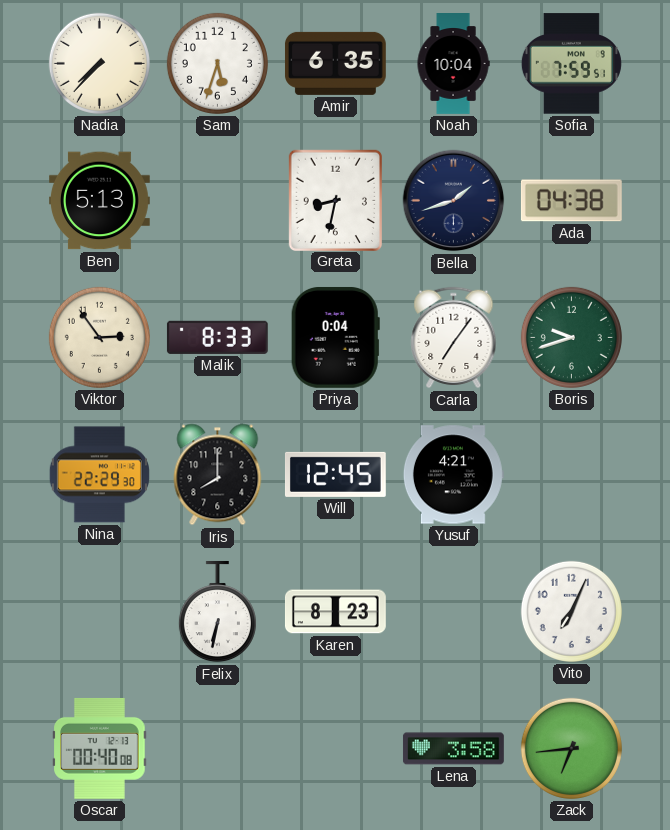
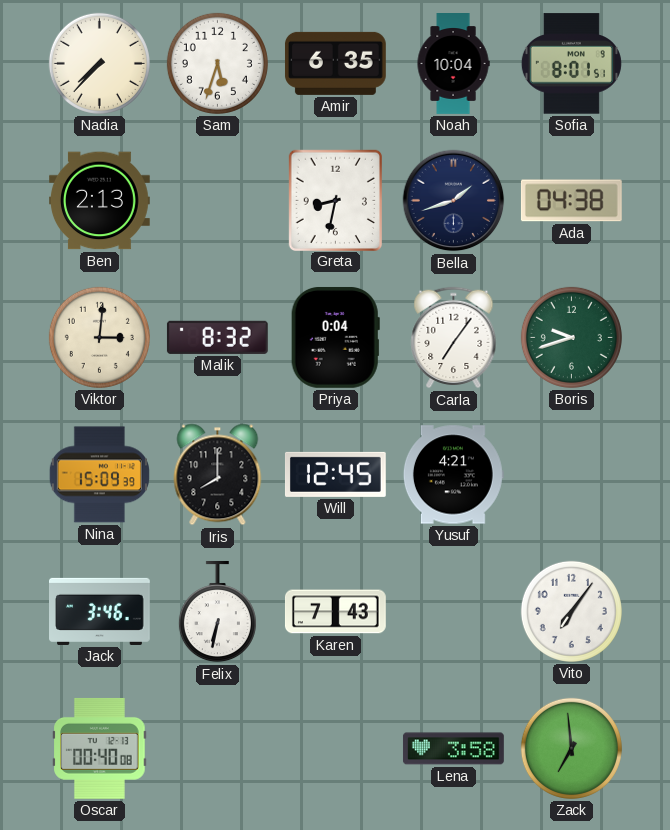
Sofia: 7:59 -> 8:01
Ben: 5:13 -> 2:13
Viktor: 2:54 -> 3:01
Malik: 8:33 -> 8:32
Nina: 22:29 -> 15:09
Jack: none -> 3:46
Karen: 8:23 -> 7:43
Vito: 7:04 -> 7:06
Zack: 6:44 -> 6:59
